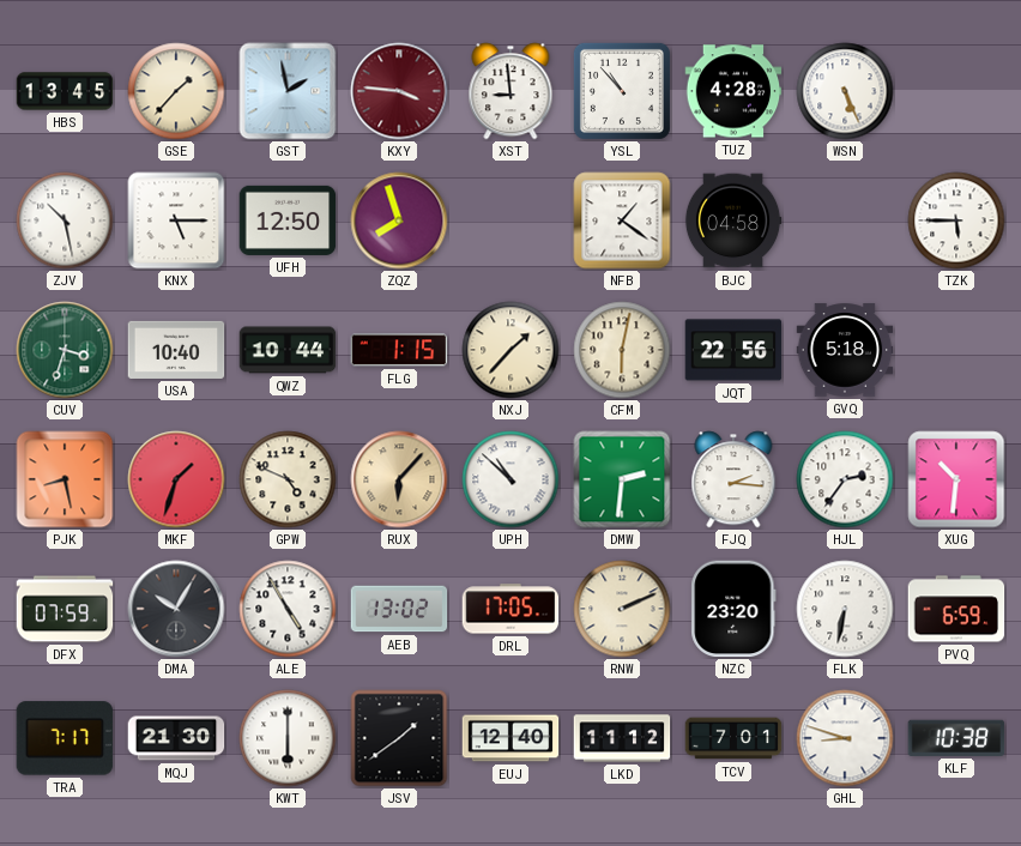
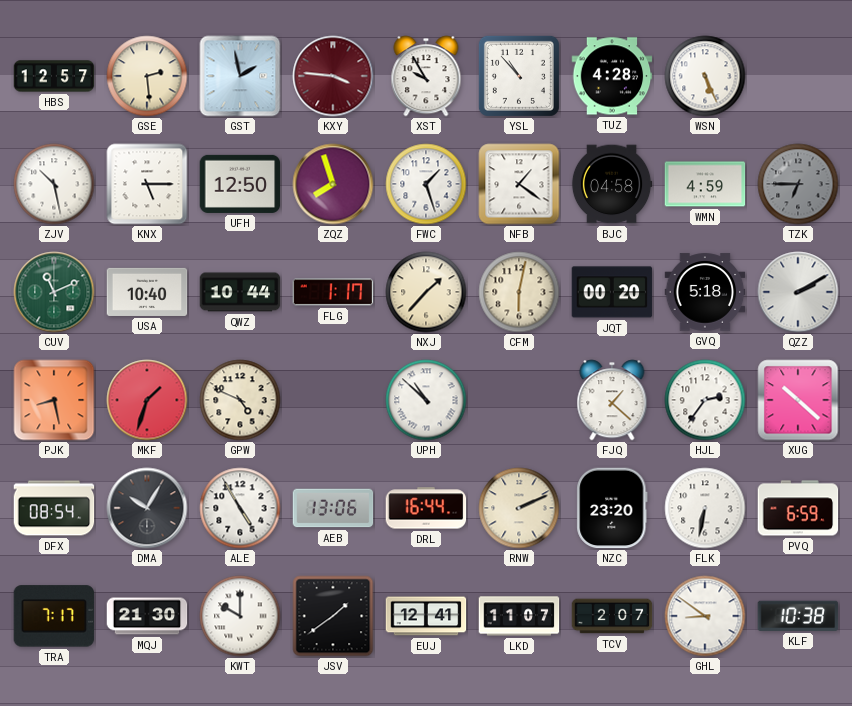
HBS: 13:45 -> 12:57
GSE: 1:37 -> 2:29
XST: 8:59 -> 9:55
FWC: none -> 1:27
WMN: none -> 4:59
TZK: 5:45 -> 6:45
TZK dial: white -> grey
CUV: 3:33 -> 11:11
FLG: 1:15 -> 1:17
JQT: 22:56 -> 00:20
QZZ: none -> 2:10
RUX: 6:07 -> none
DMW: 2:31 -> none
FJQ: 2:16 -> 1:22
XUG: 10:31 -> 10:22
DFX: 07:59 -> 08:54
AEB: 13:02 -> 13:06
DRL: 17:05 -> 16:44
KWT: 6:00 -> 10:00
EUJ: 12:40 -> 12:41
LKD: 11:12 -> 11:07
TCV: 7:01 -> 2:07
GHL: 8:48 -> 8:51
